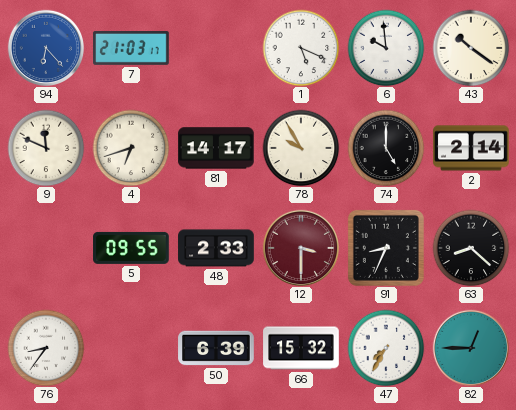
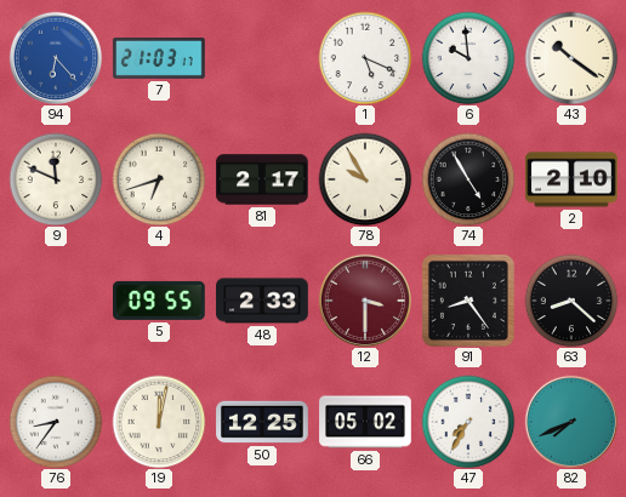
81: 14:17 -> 2:17
74: 5:00 -> 4:55
2: 2:14 -> 2:10
91: 8:34 -> 8:24
19: none -> 12:02
50: 6:39 -> 12:25
66: 15:32 -> 05:02
82: 12:45 -> 7:41
